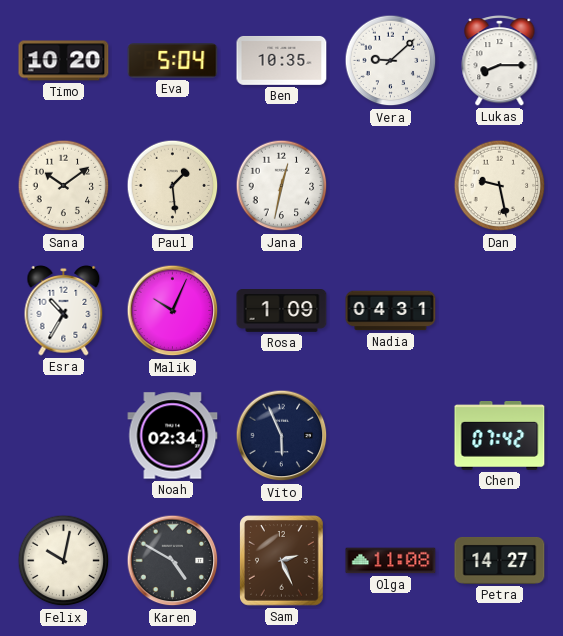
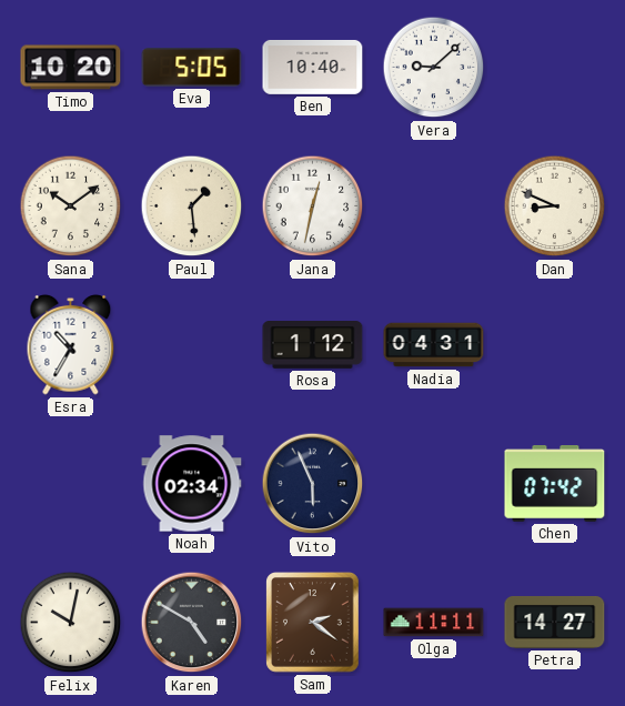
Eva: 5:04 -> 5:05
Ben: 10:35 -> 10:40
Lukas: 8:15 -> none
Dan: 9:28 -> 8:49
Malik: 10:04 -> none
Rosa: 1:09 -> 1:12
Sam: 2:26 -> 2:21
Olga: 11:08 -> 11:11
